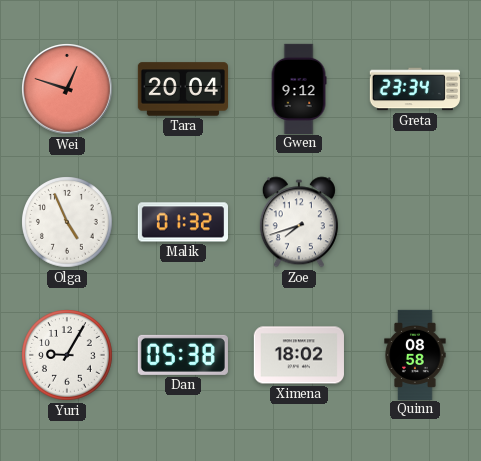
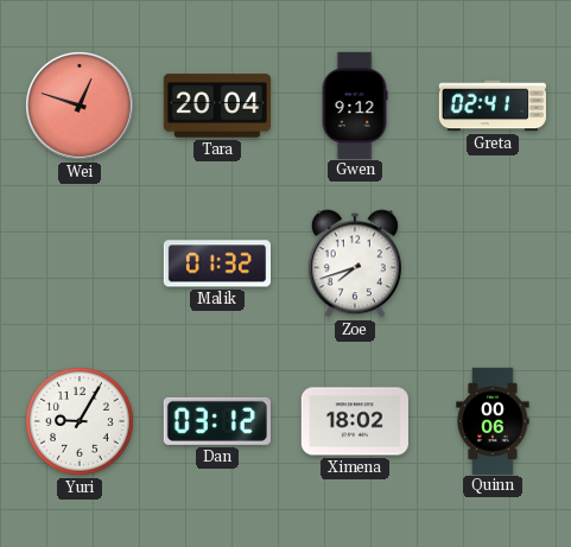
Greta: 23:34 -> 02:41
Olga: 4:56 -> none
Dan: 05:38 -> 03:12
Quinn: 08:58 -> 00:06
